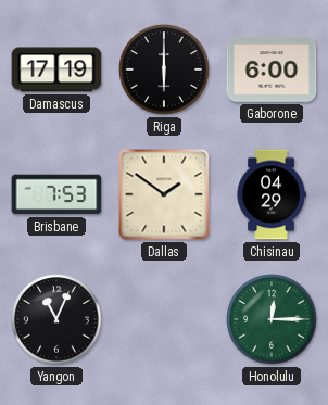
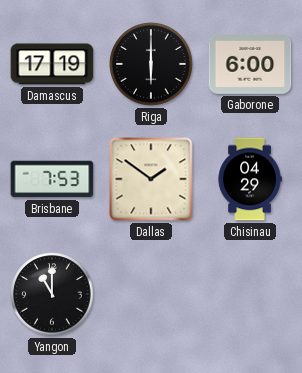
Yangon: 11:04 -> 11:00
Honolulu: 12:15 -> none
